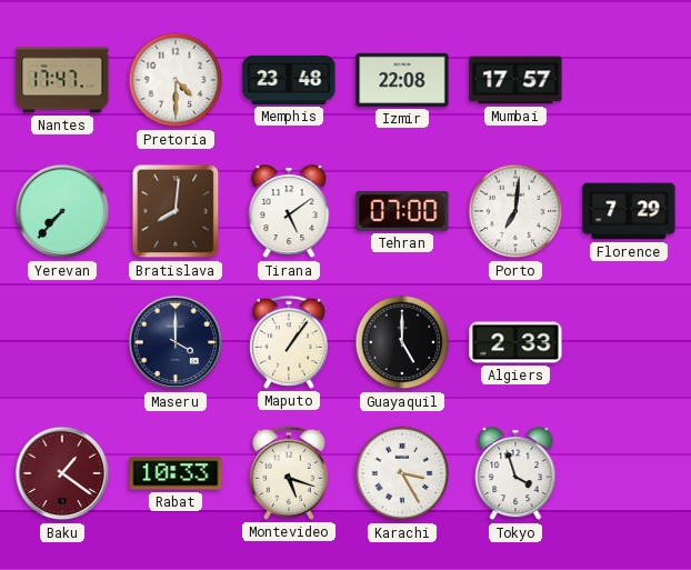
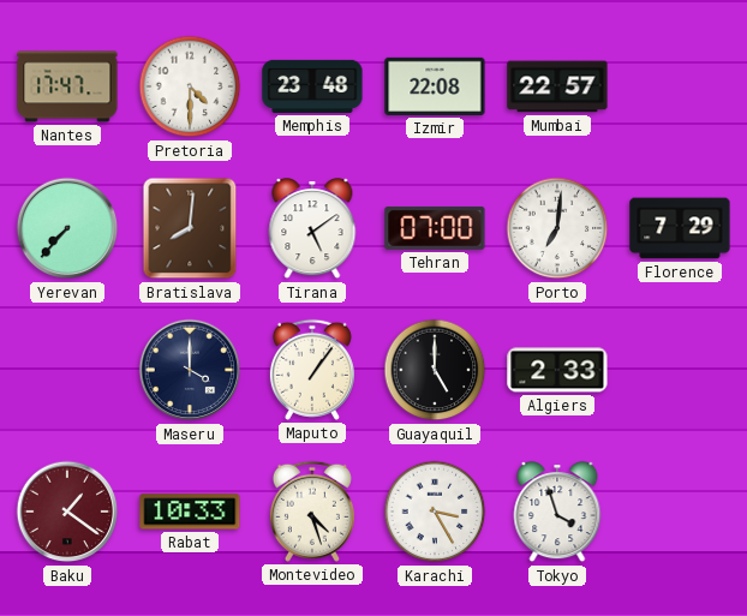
Mumbai: 17:57 -> 22:57
Montevideo: 5:18 -> 4:27
